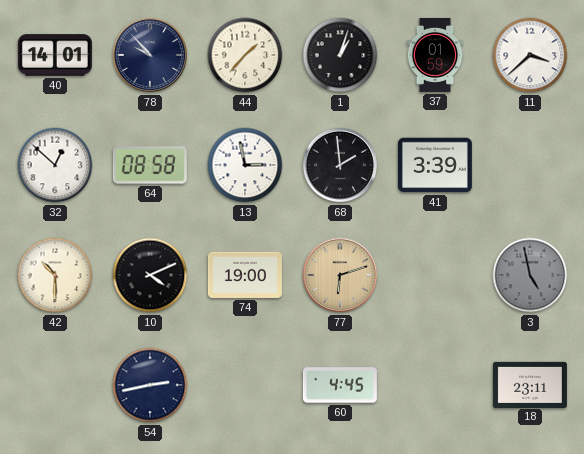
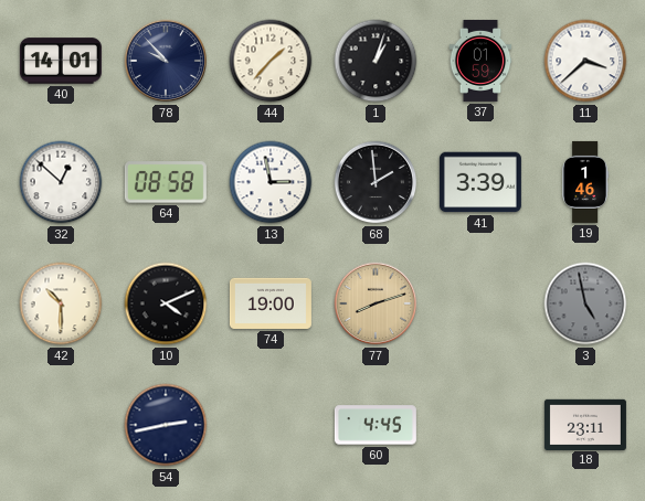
19: none -> 1:46
77: 6:12 -> 8:12
